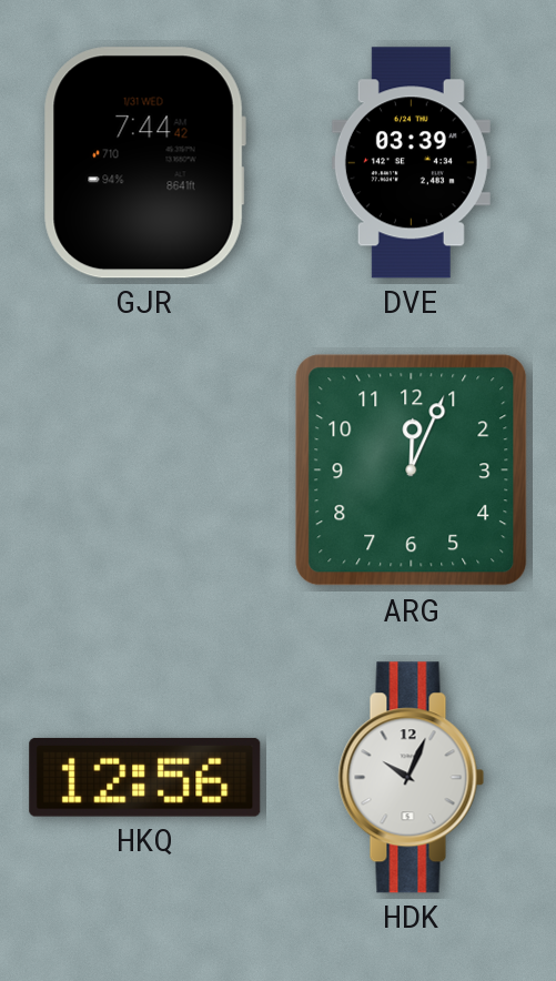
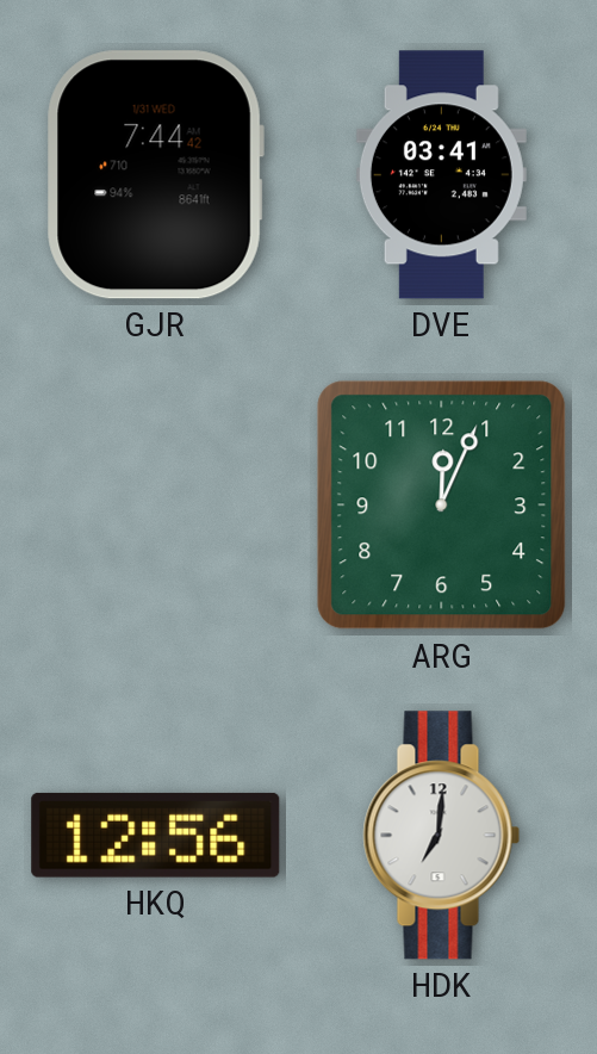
DVE: 03:39 -> 03:41
HDK: 10:04 -> 7:01
